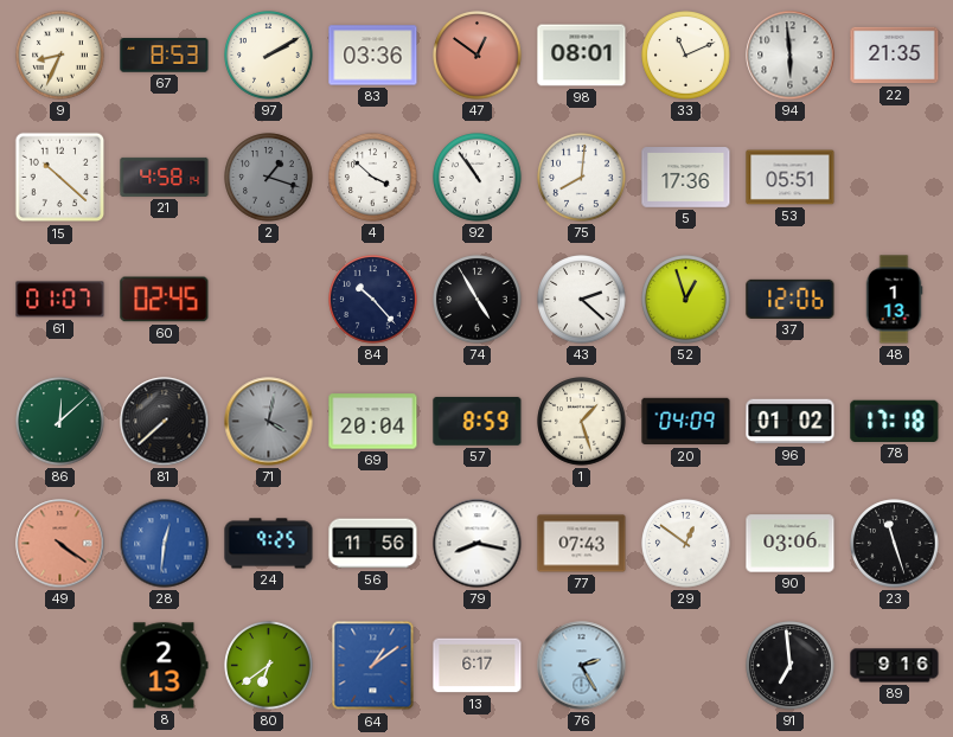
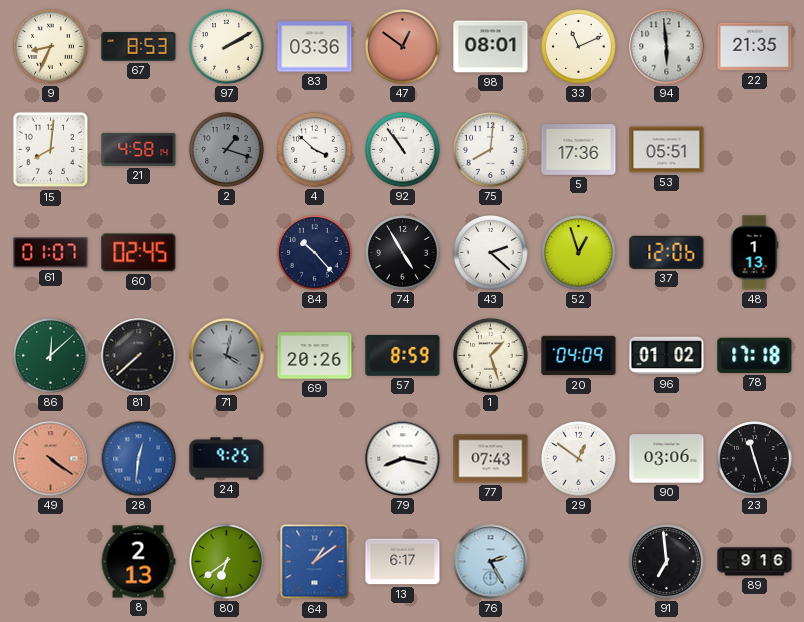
15: 10:22 -> 8:01
69: 20:04 -> 20:26
56: 11:56 -> none
